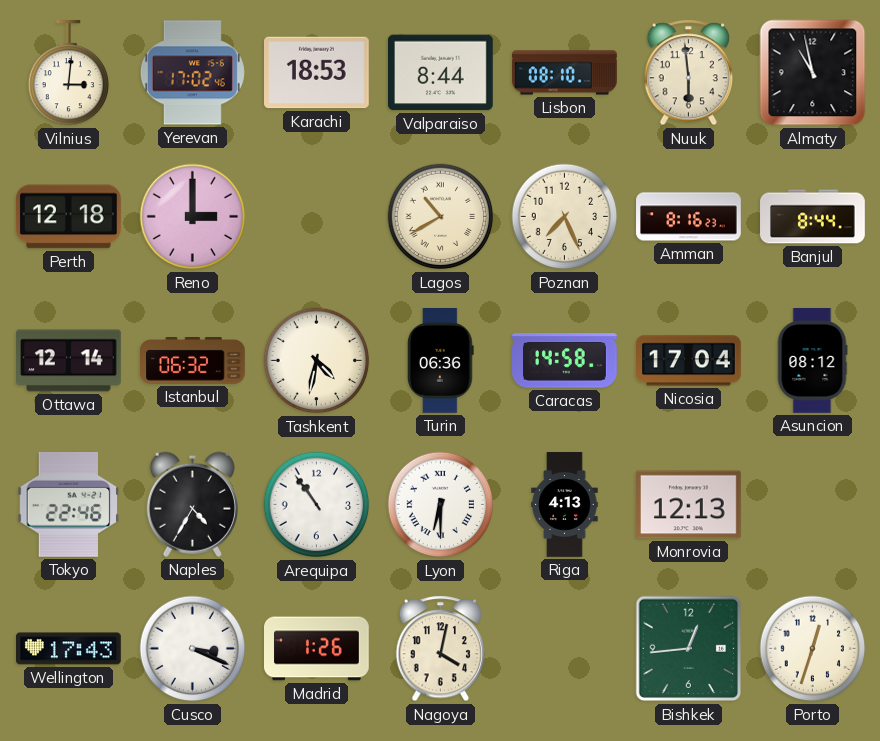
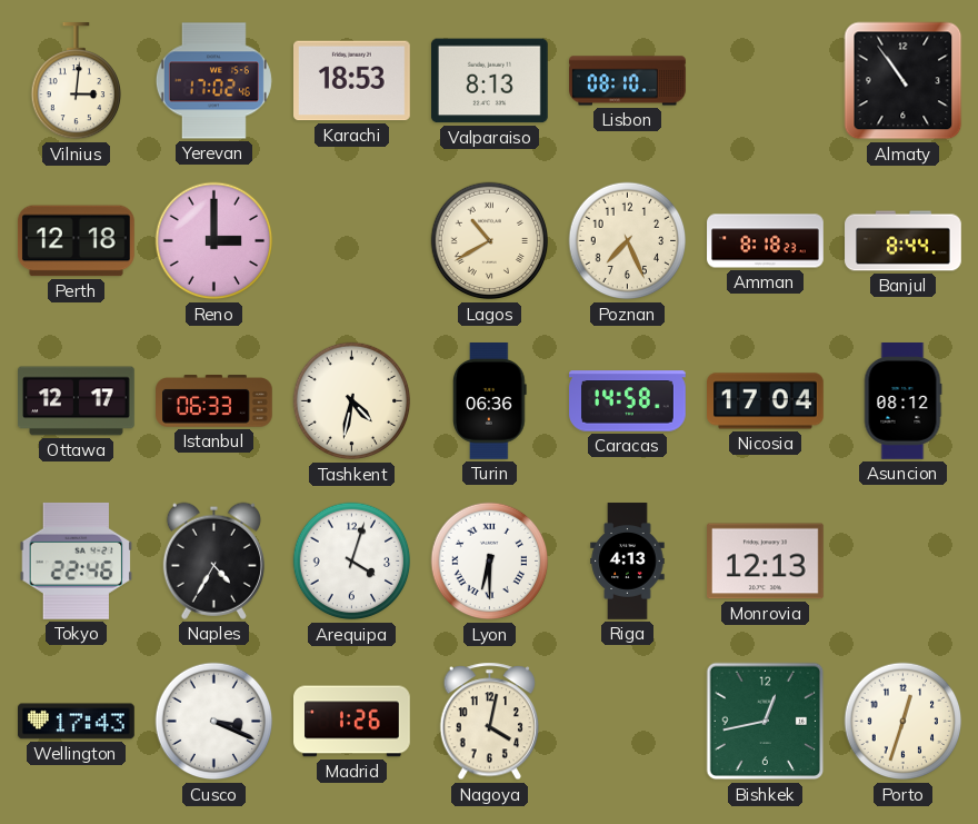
Valparaiso: 8:44 -> 8:13
Nuuk: 5:59 -> none
Almaty: 10:58 -> 10:54
Amman: 8:16 -> 8:18
Ottawa: 12:14 -> 12:17
Istanbul: 06:32 -> 06:33
Arequipa: 10:54 -> 4:03
Bishkek: 12:44 -> 12:43
